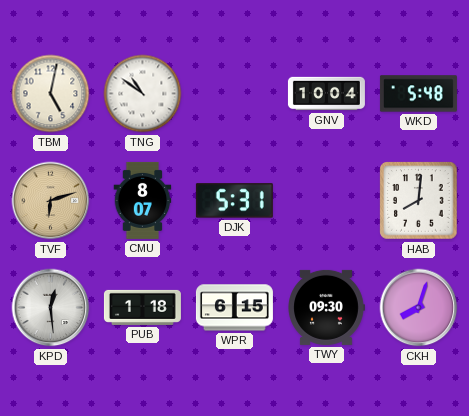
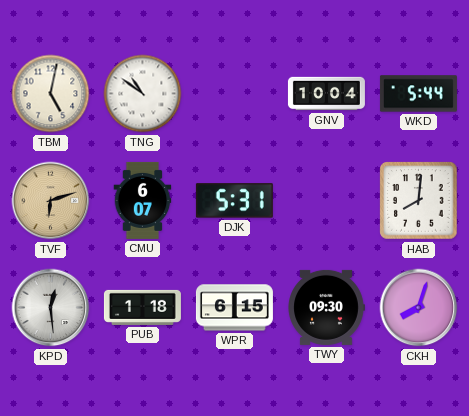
WKD: 5:48 -> 5:44
CMU: 8:07 -> 6:07
